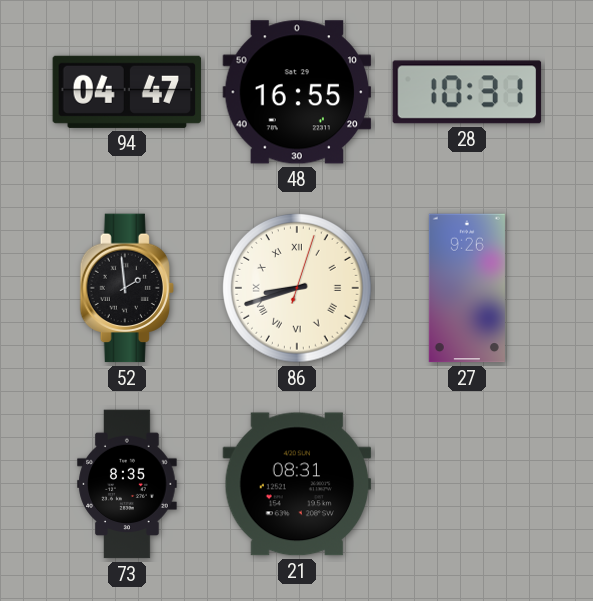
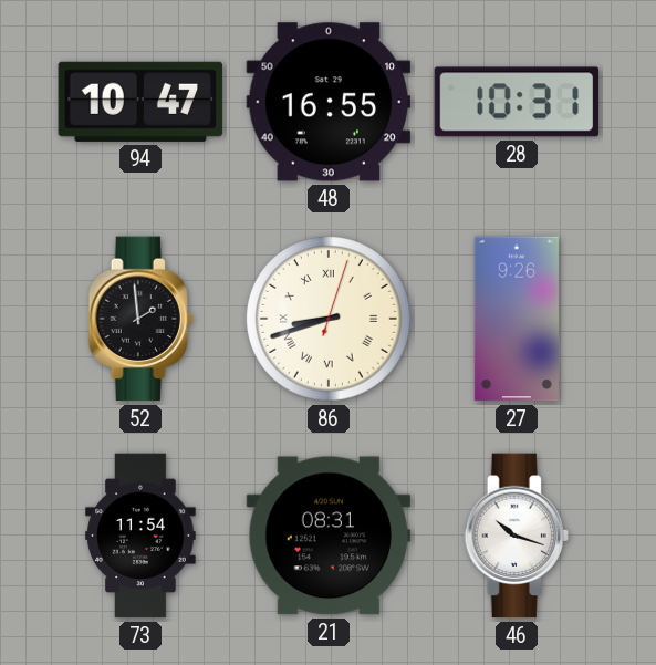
94: 04:47 -> 10:47
73: 8:35 -> 11:54
46: none -> 10:18
